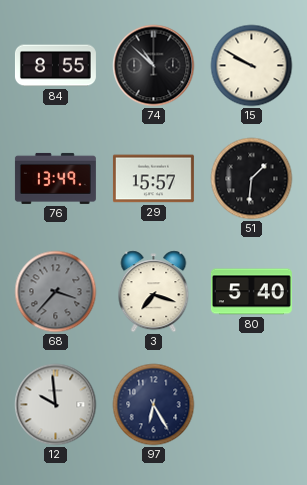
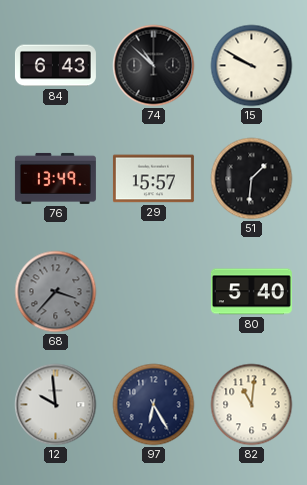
84: 8:55 -> 6:43
3: 7:18 -> none
82: none -> 11:01
